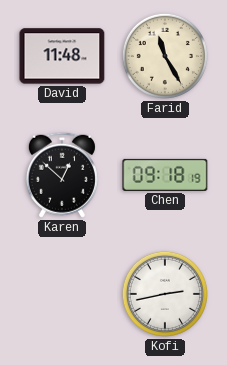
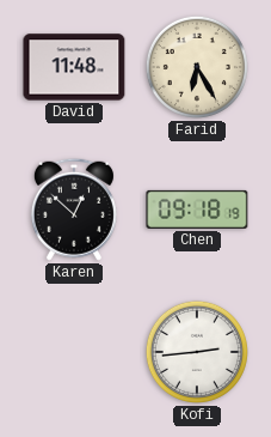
Farid: 11:25 -> 6:25
Kofi: 2:43 -> 2:44
